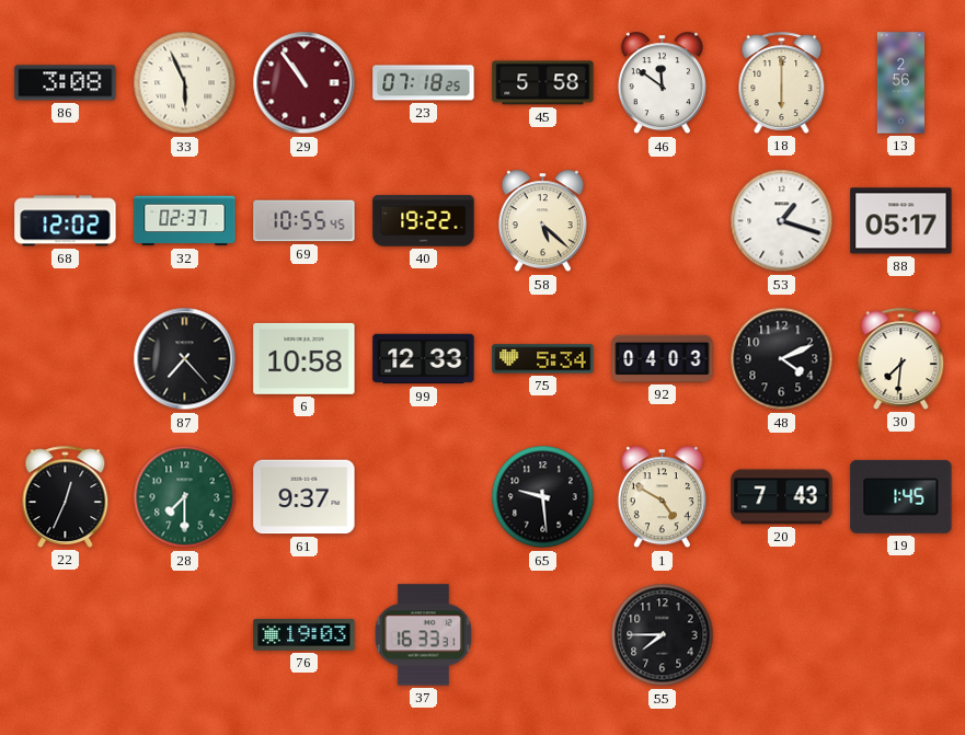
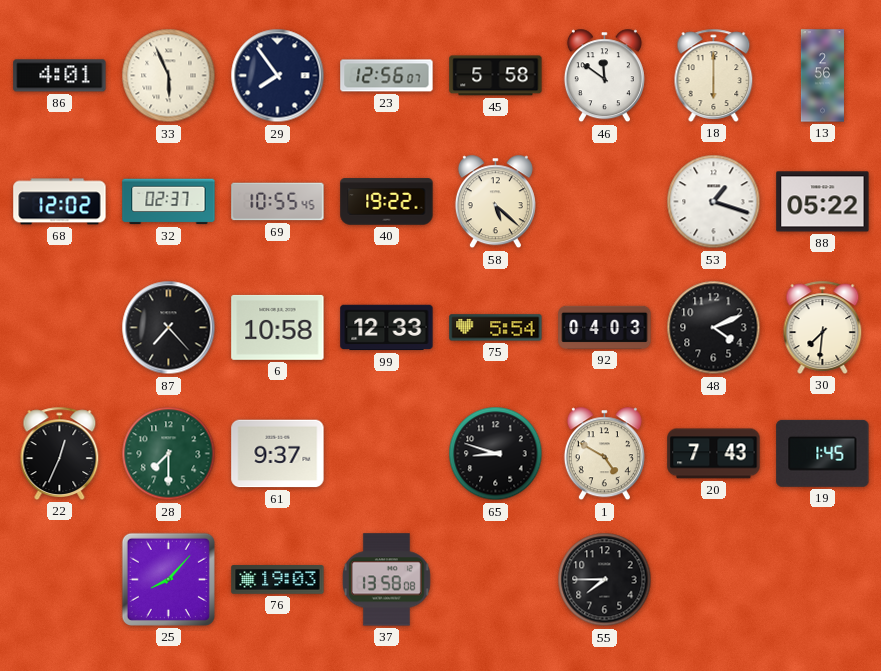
86: 3:08 -> 4:01
29: 10:54 -> 7:54
29 dial: burgundy -> navy
23: 07:18 -> 12:56
88: 05:17 -> 05:22
75: 5:34 -> 5:54
65: 9:29 -> 8:48
25: none -> 8:07
37: 16:33 -> 13:58
